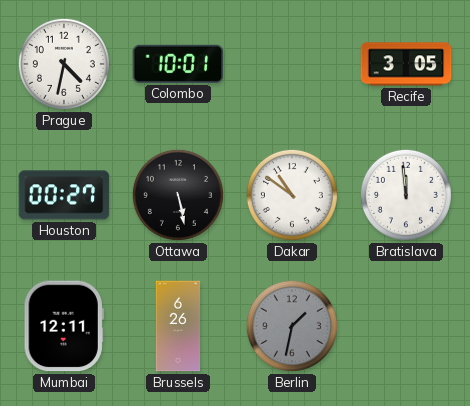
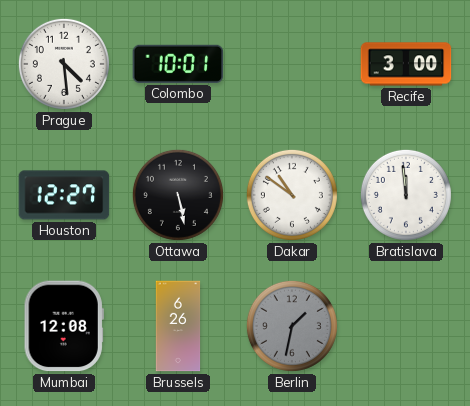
Prague: 4:32 -> 4:29
Recife: 3:05 -> 3:00
Houston: 00:27 -> 12:27
Mumbai: 12:11 -> 12:08
